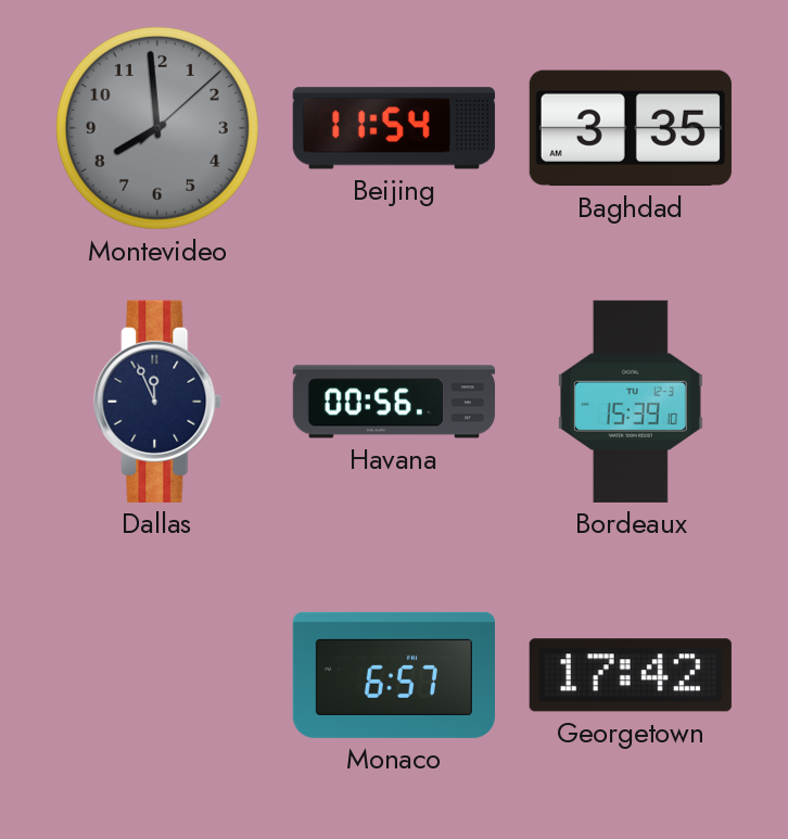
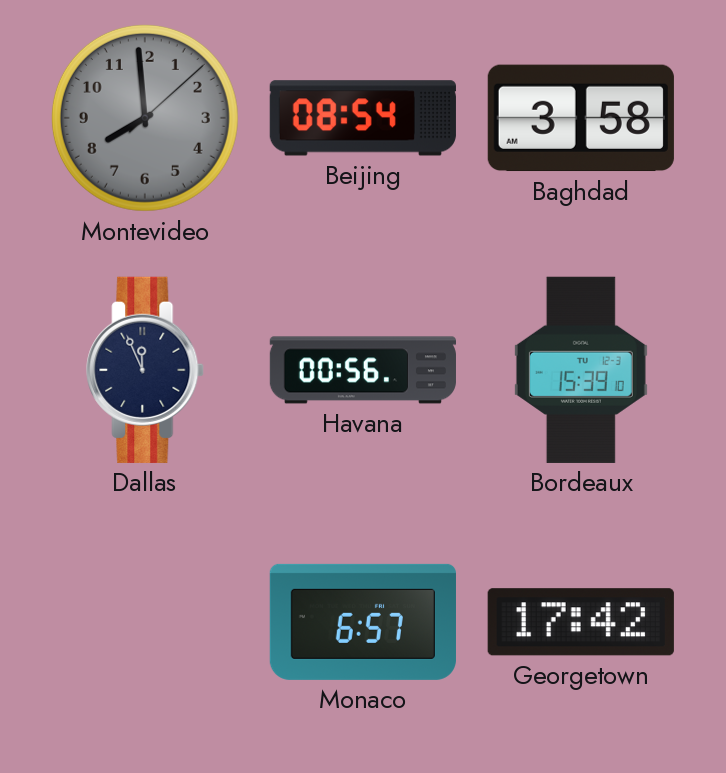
Beijing: 11:54 -> 08:54
Baghdad: 3:35 -> 3:58
